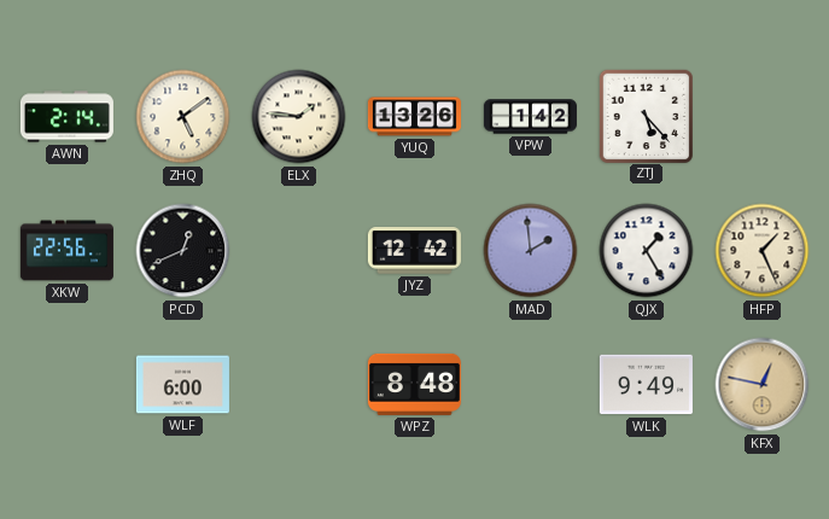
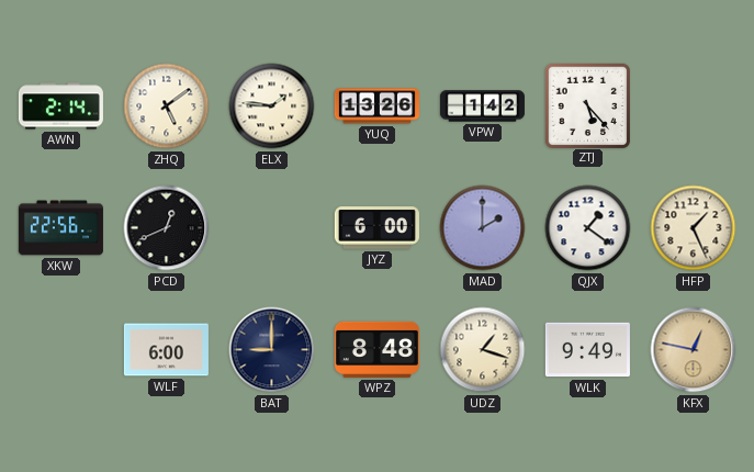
JYZ: 12:42 -> 6:00
MAD: 1:59 -> 2:00
QJX: 1:25 -> 1:21
BAT: none -> 9:00
UDZ: none -> 1:18
